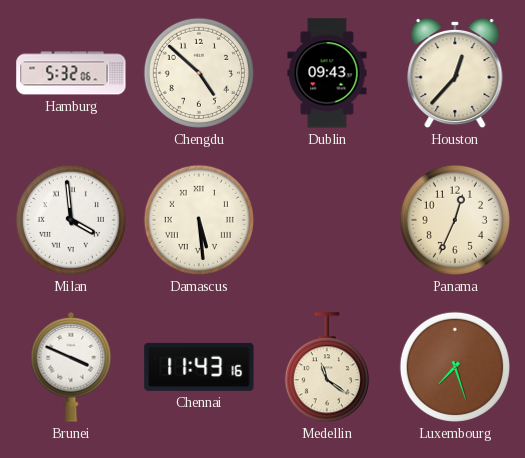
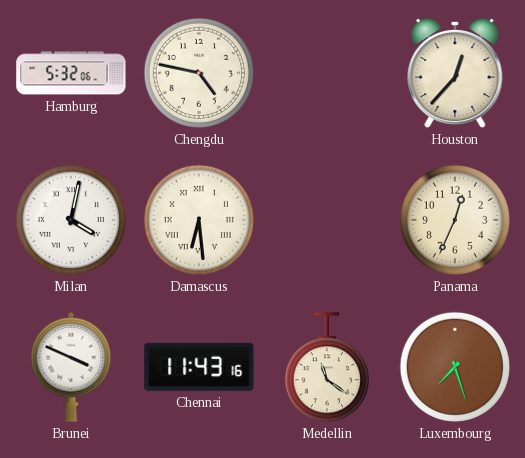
Chengdu: 4:52 -> 4:47
Dublin: 09:43 -> none
Milan: 3:59 -> 4:02
Damascus: 5:29 -> 6:29
